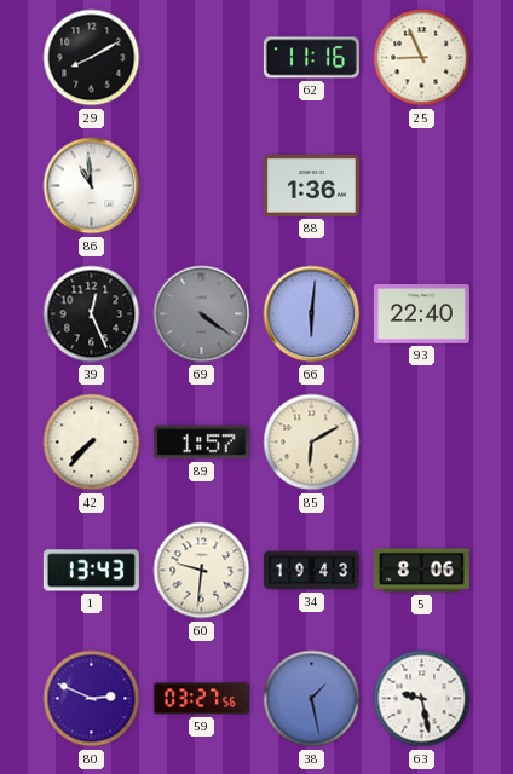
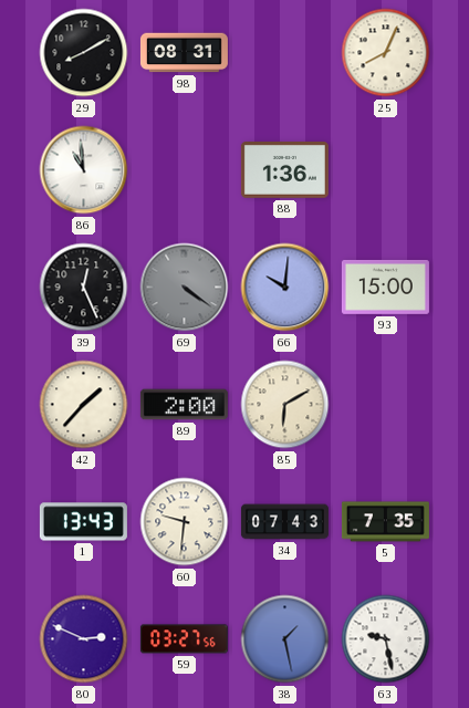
98: none -> 08:31
62: 11:16 -> none
25: 8:56 -> 8:04
66: 6:01 -> 10:01
93: 22:40 -> 15:00
42: 7:37 -> 1:37
89: 1:57 -> 2:00
34: 19:43 -> 07:43
5: 8:06 -> 7:35
